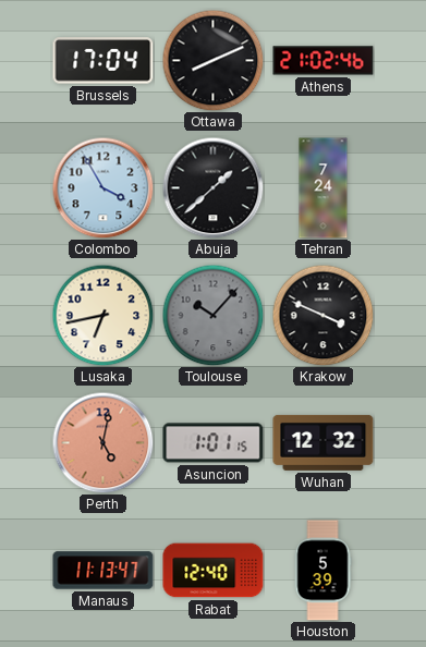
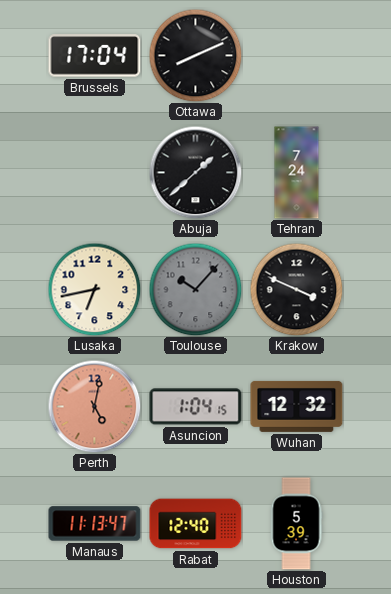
Athens: 21:02 -> none
Colombo: 3:55 -> none
Asuncion: 1:01 -> 1:04
